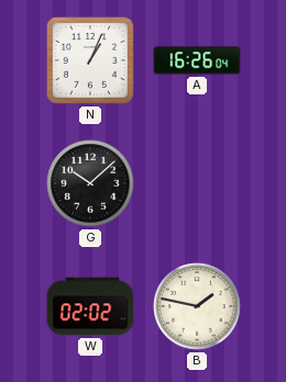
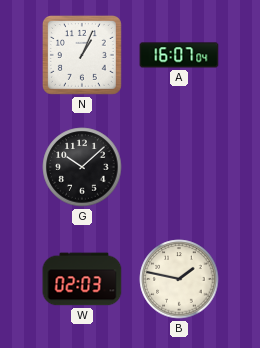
A: 16:26 -> 16:07
W: 02:02 -> 02:03
